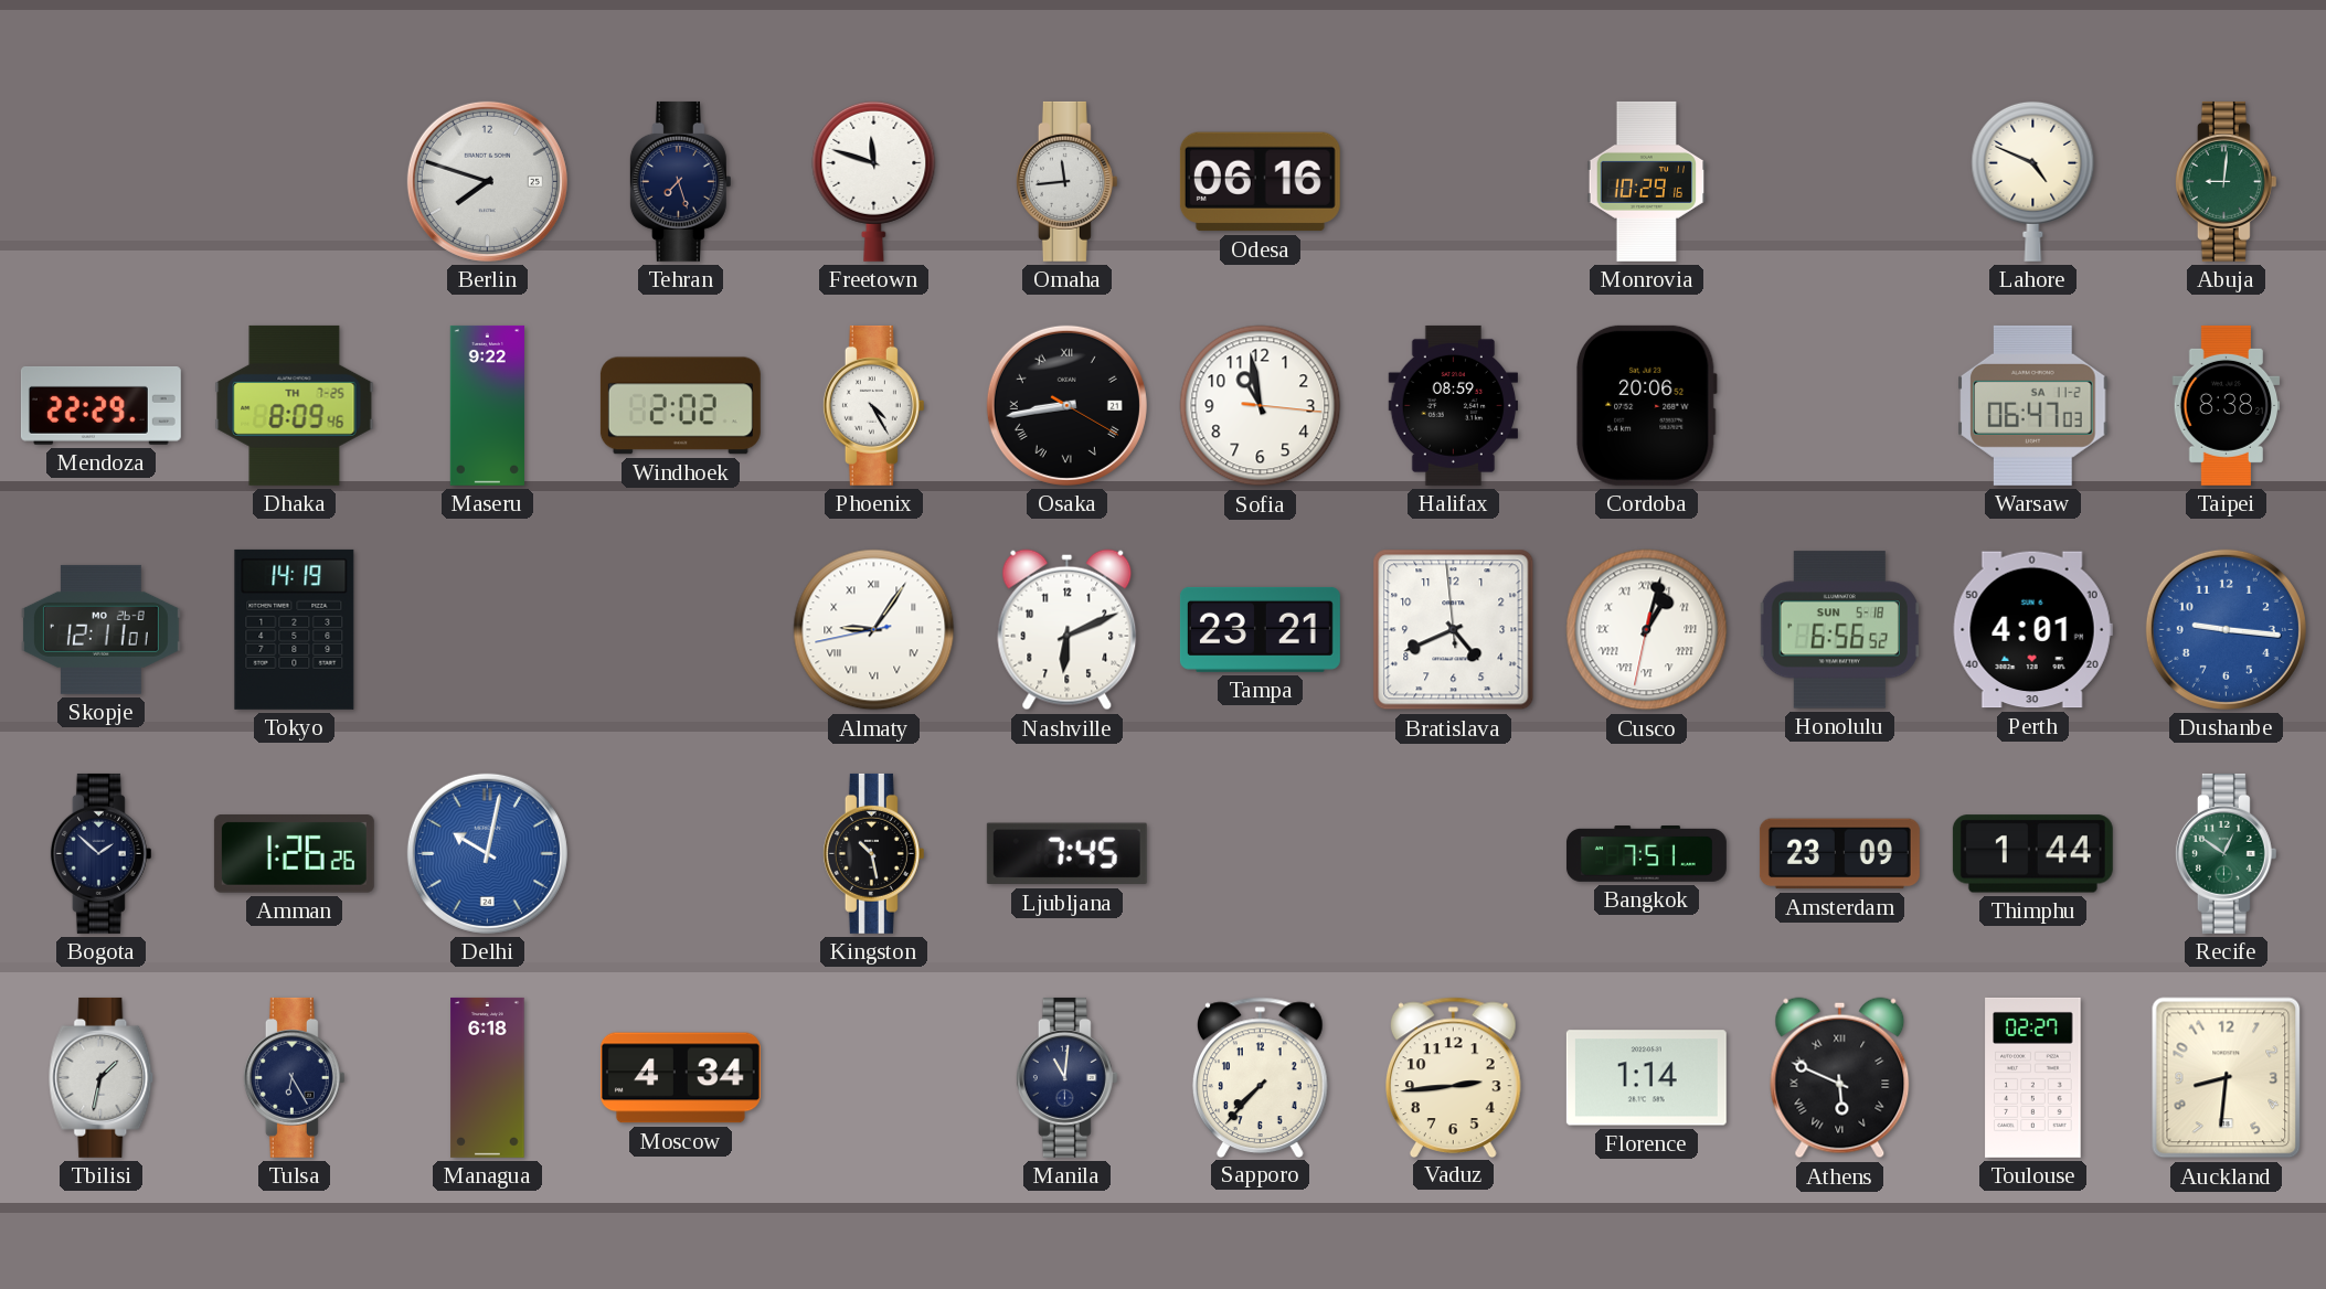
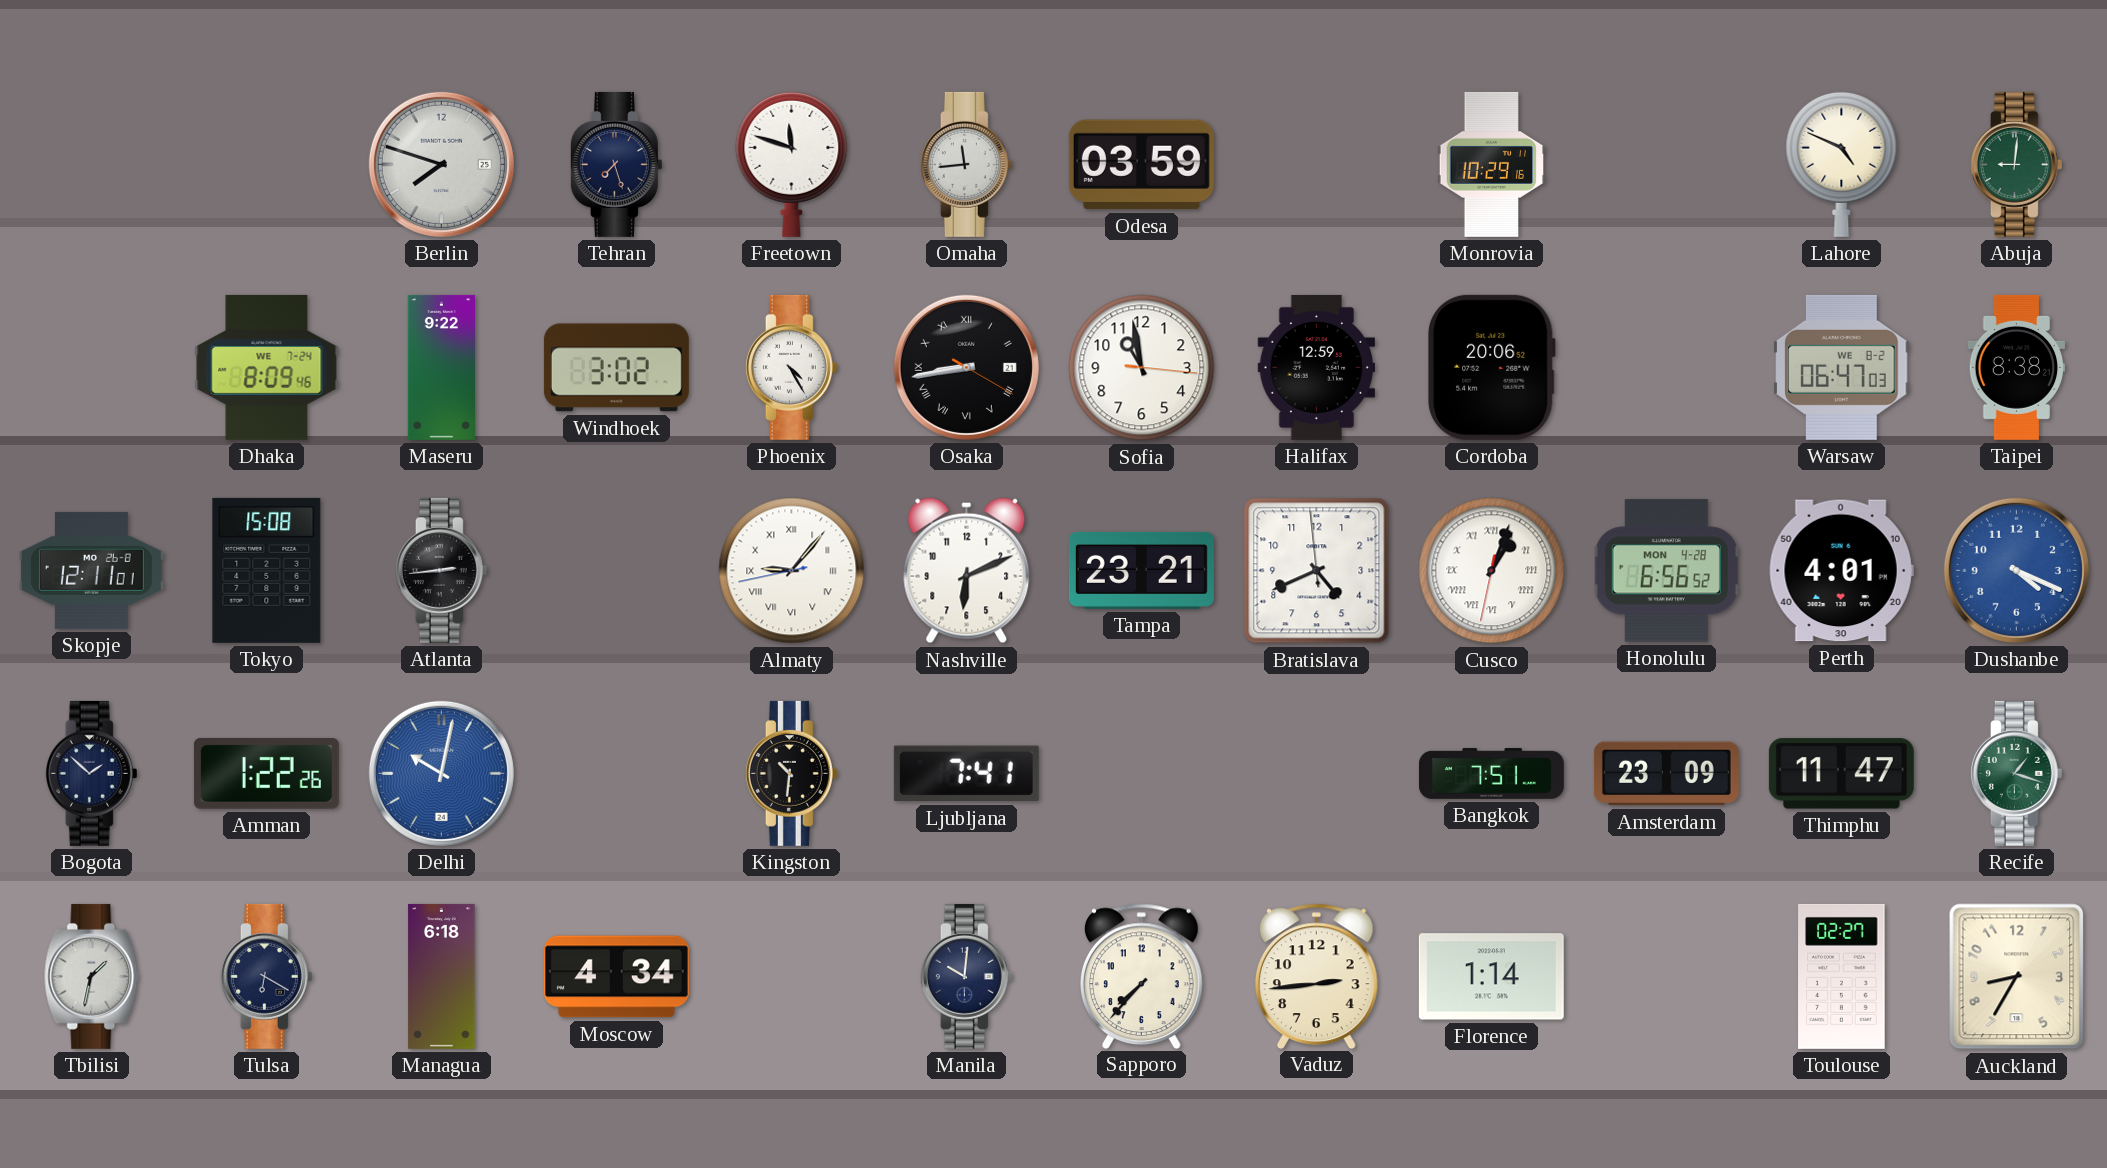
Odesa: 06:16 -> 03:59
Mendoza: 22:29 -> none
Dhaka date: TH 7-25 -> WE 7-24
Windhoek: 2:02 -> 3:02
Halifax: 08:59 -> 12:59
Warsaw date: SA 11-2 -> WE 8-2
Tokyo: 14:19 -> 15:08
Atlanta: none -> 2:44
Almaty: 9:05 -> 9:06
Cusco: 1:02 -> 1:03
Honolulu date: SUN 5-18 -> MON 4-28
Dushanbe: 9:16 -> 4:19
Amman: 1:26 -> 1:22
Kingston: 10:28 -> 10:31
Ljubljana: 7:45 -> 7:41
Thimphu: 1:44 -> 11:47
Recife: 12:51 -> 1:18
Tulsa: 6:25 -> 6:20
Manila: 11:01 -> 10:01
Athens: 5:49 -> none
Auckland: 8:31 -> 8:35
